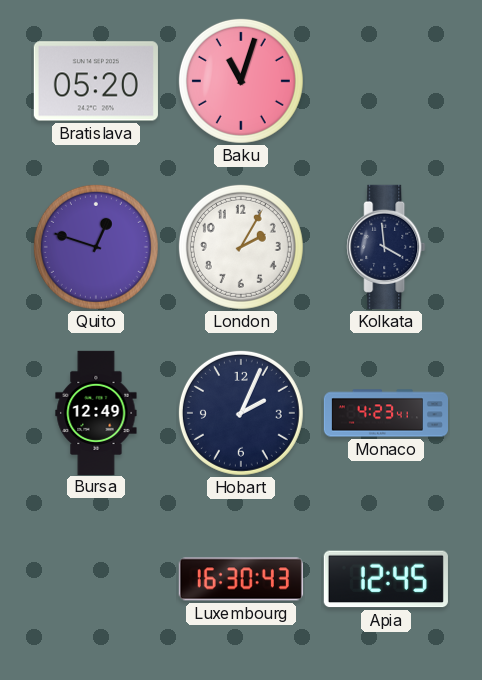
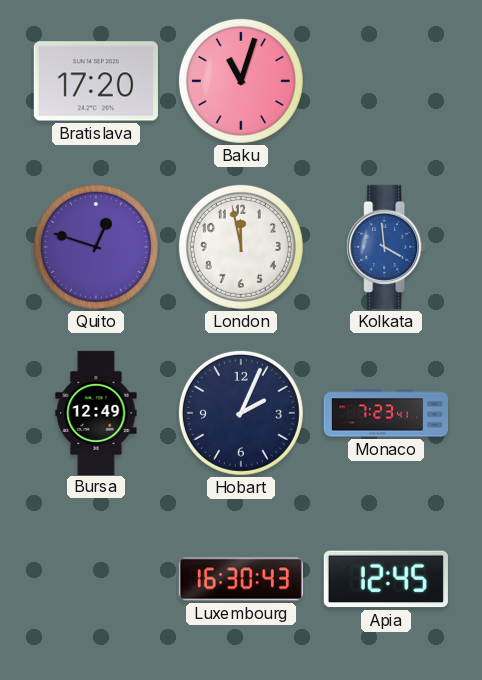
Bratislava: 05:20 -> 17:20
London: 2:05 -> 11:58
Kolkata dial: navy -> blue
Monaco: 4:23 -> 7:23
